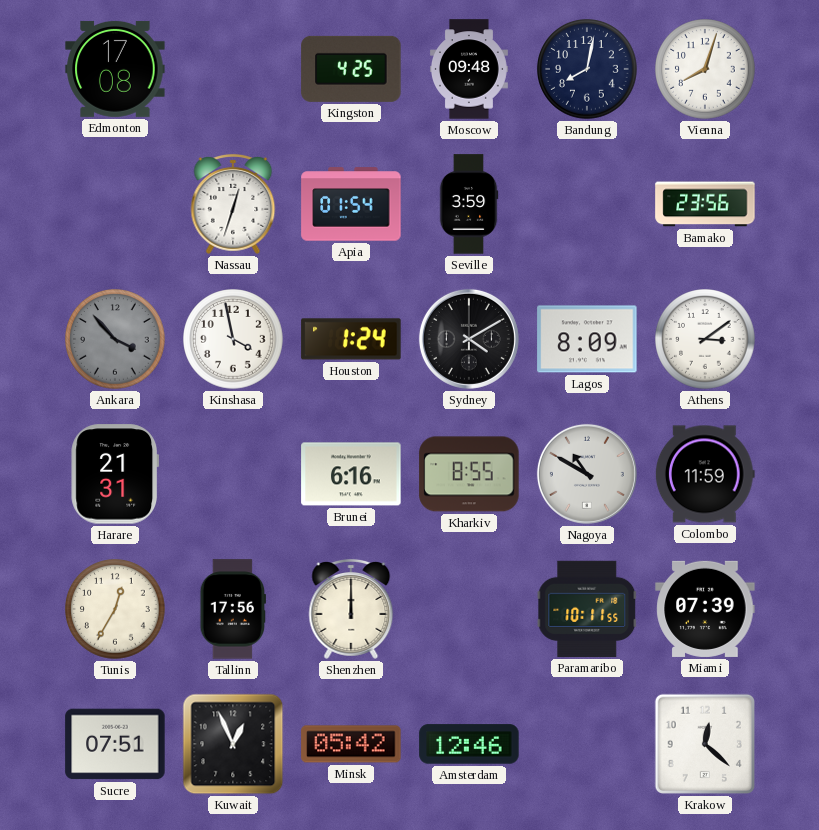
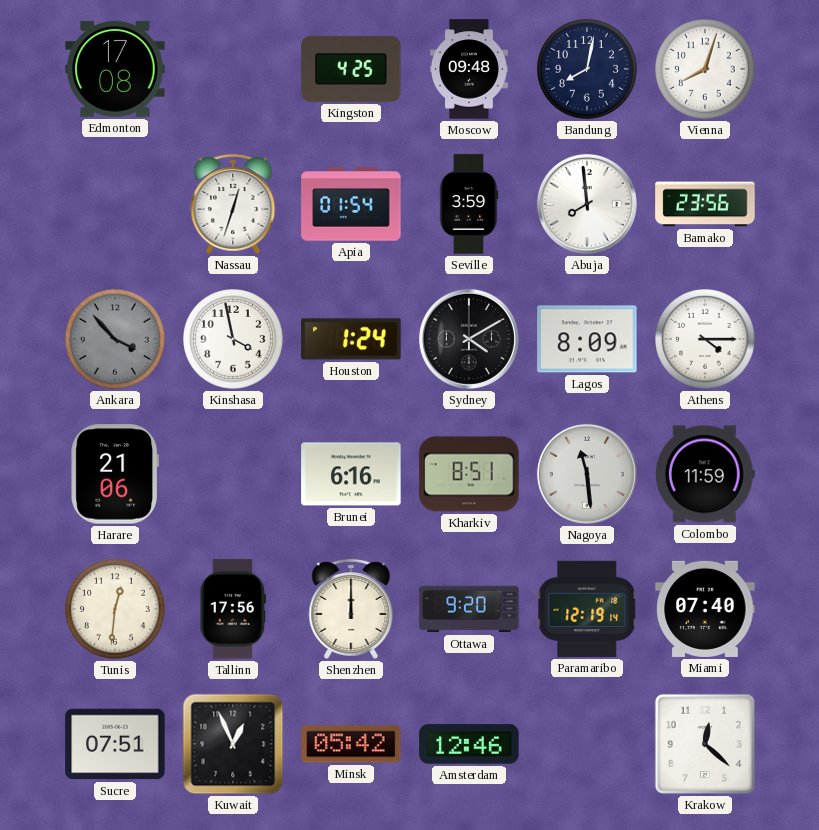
Abuja: none -> 7:59
Athens: 3:09 -> 4:15
Harare: 21:31 -> 21:06
Kharkiv: 8:55 -> 8:51
Nagoya: 10:50 -> 11:29
Tunis: 12:35 -> 12:31
Ottawa: none -> 9:20
Paramaribo: 10:11 -> 12:19
Miami: 07:39 -> 07:40
